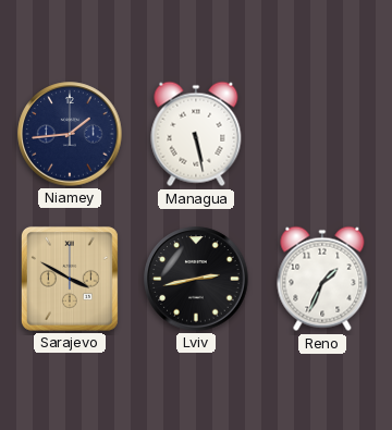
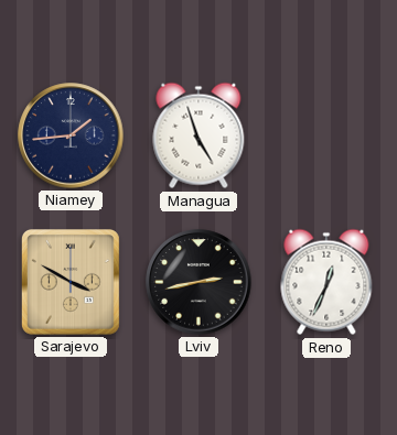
Managua: 5:28 -> 4:57
Reno: 1:34 -> 12:34
